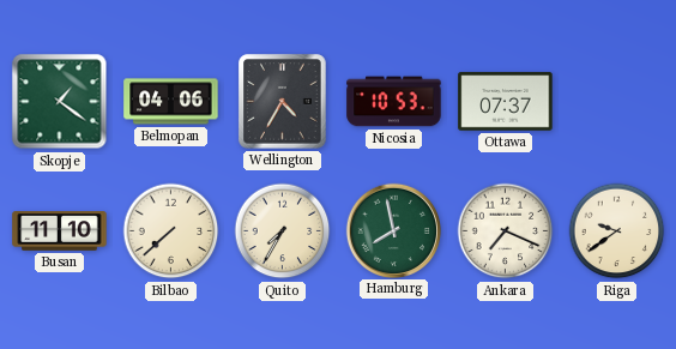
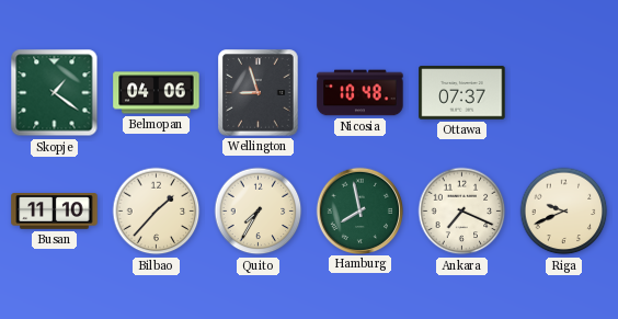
Wellington: 4:35 -> 8:57
Nicosia: 10:53 -> 10:48
Bilbao: 7:38 -> 1:37
Riga: 9:39 -> 9:41
